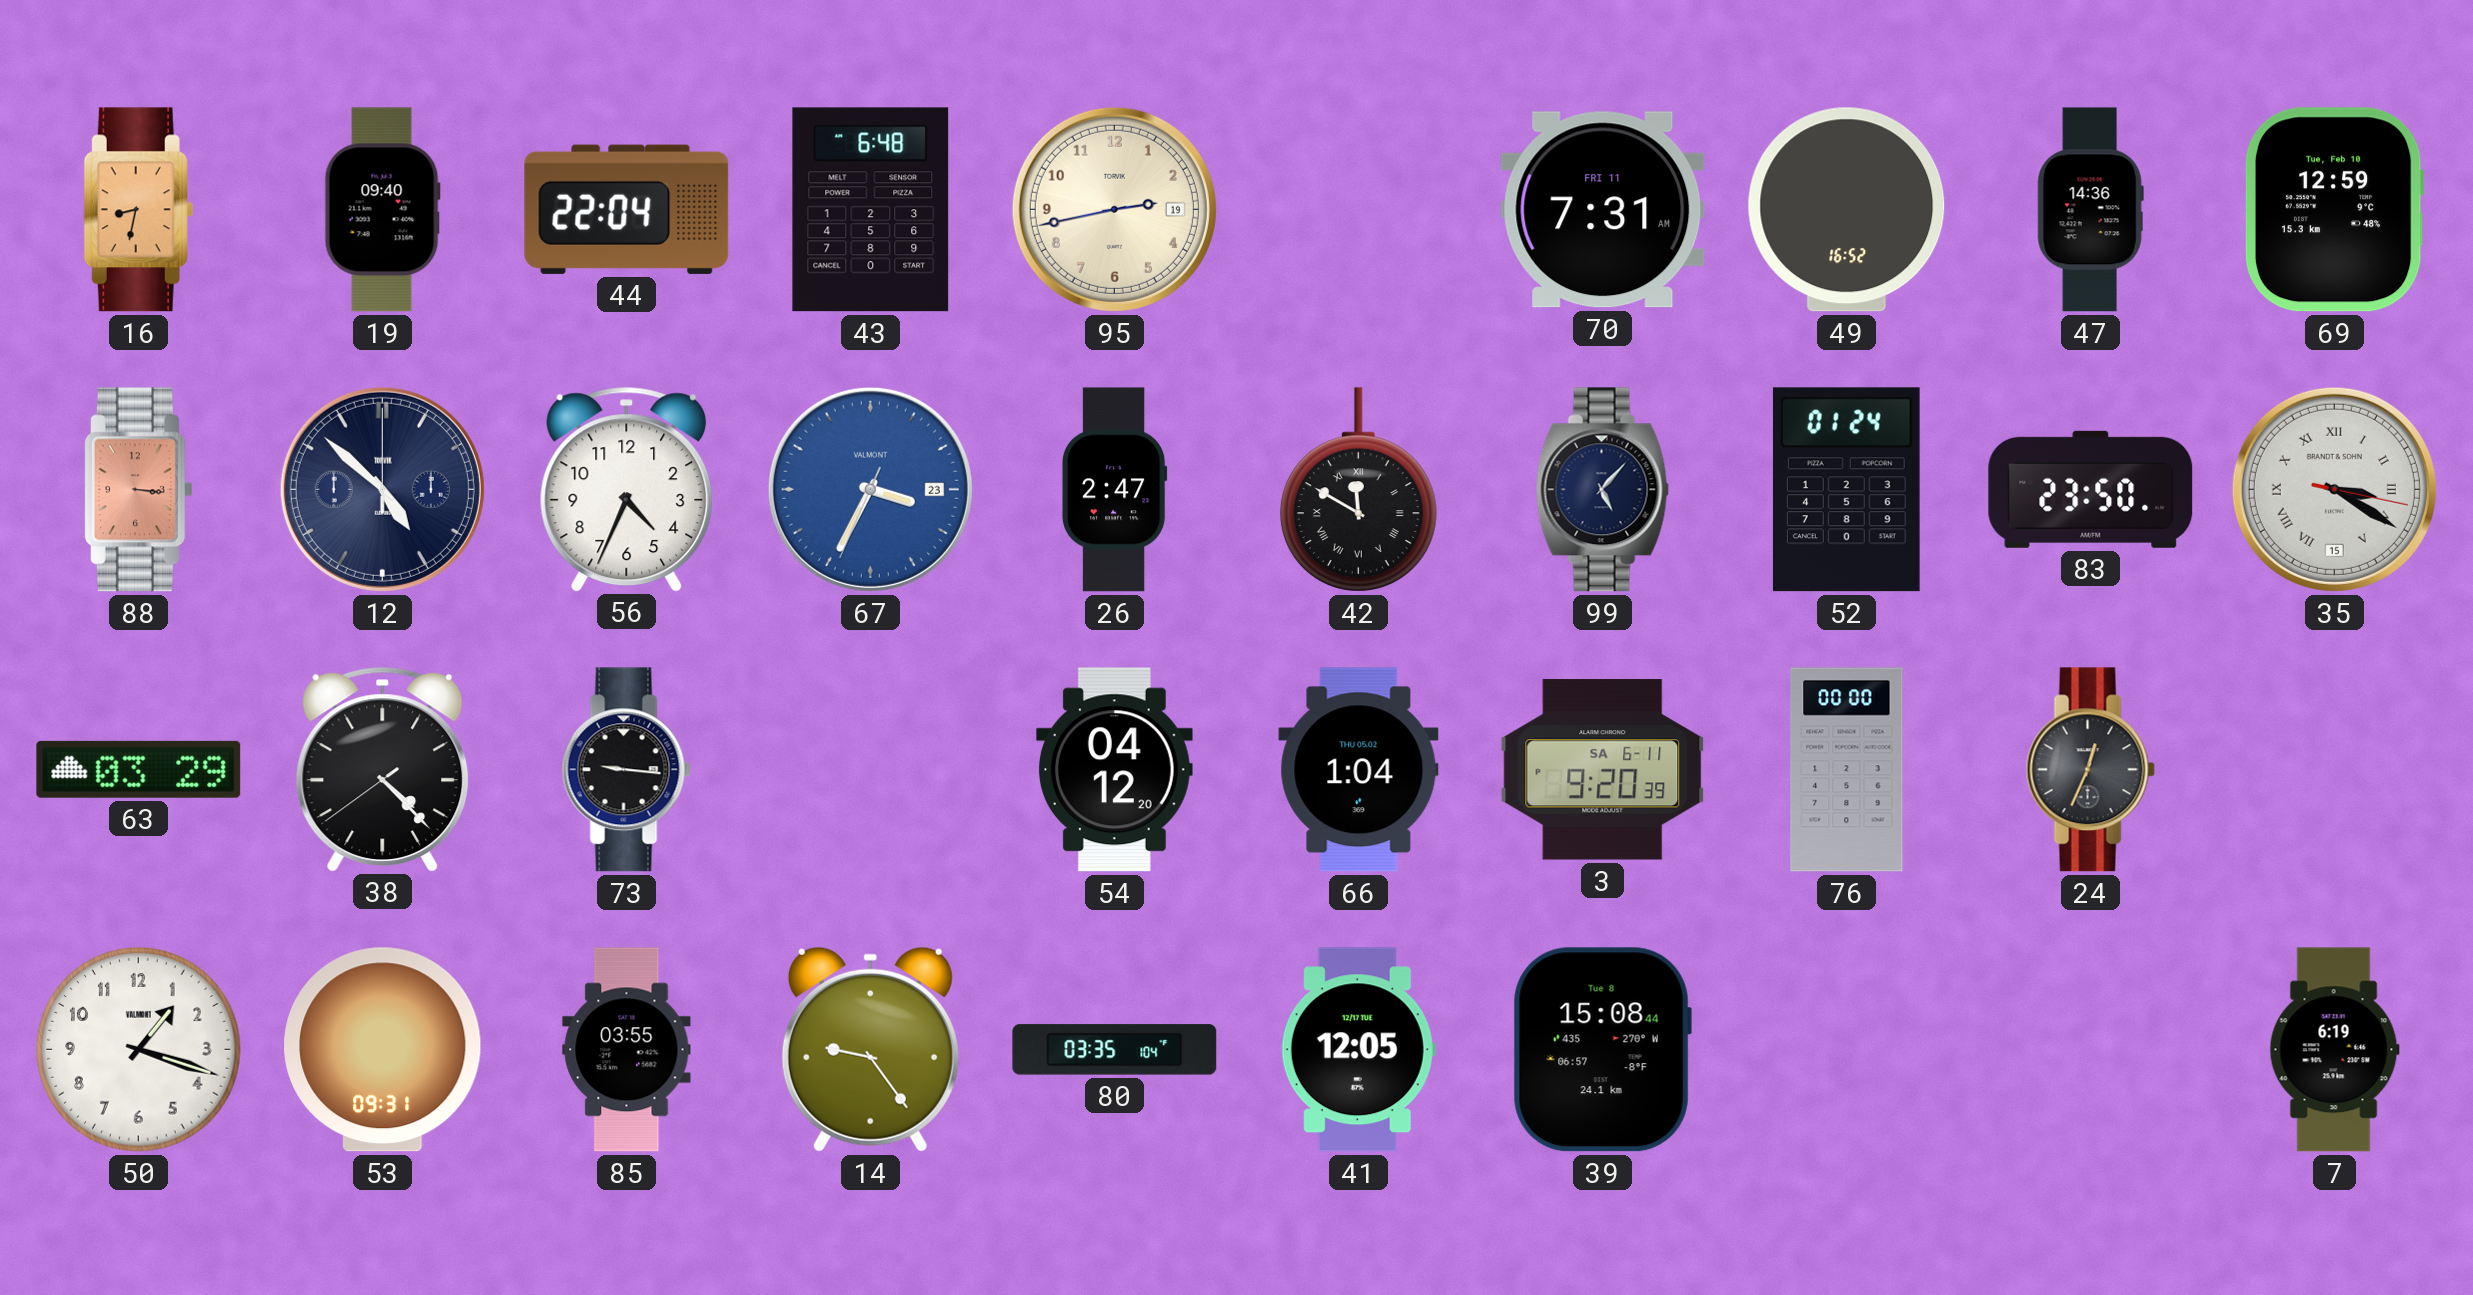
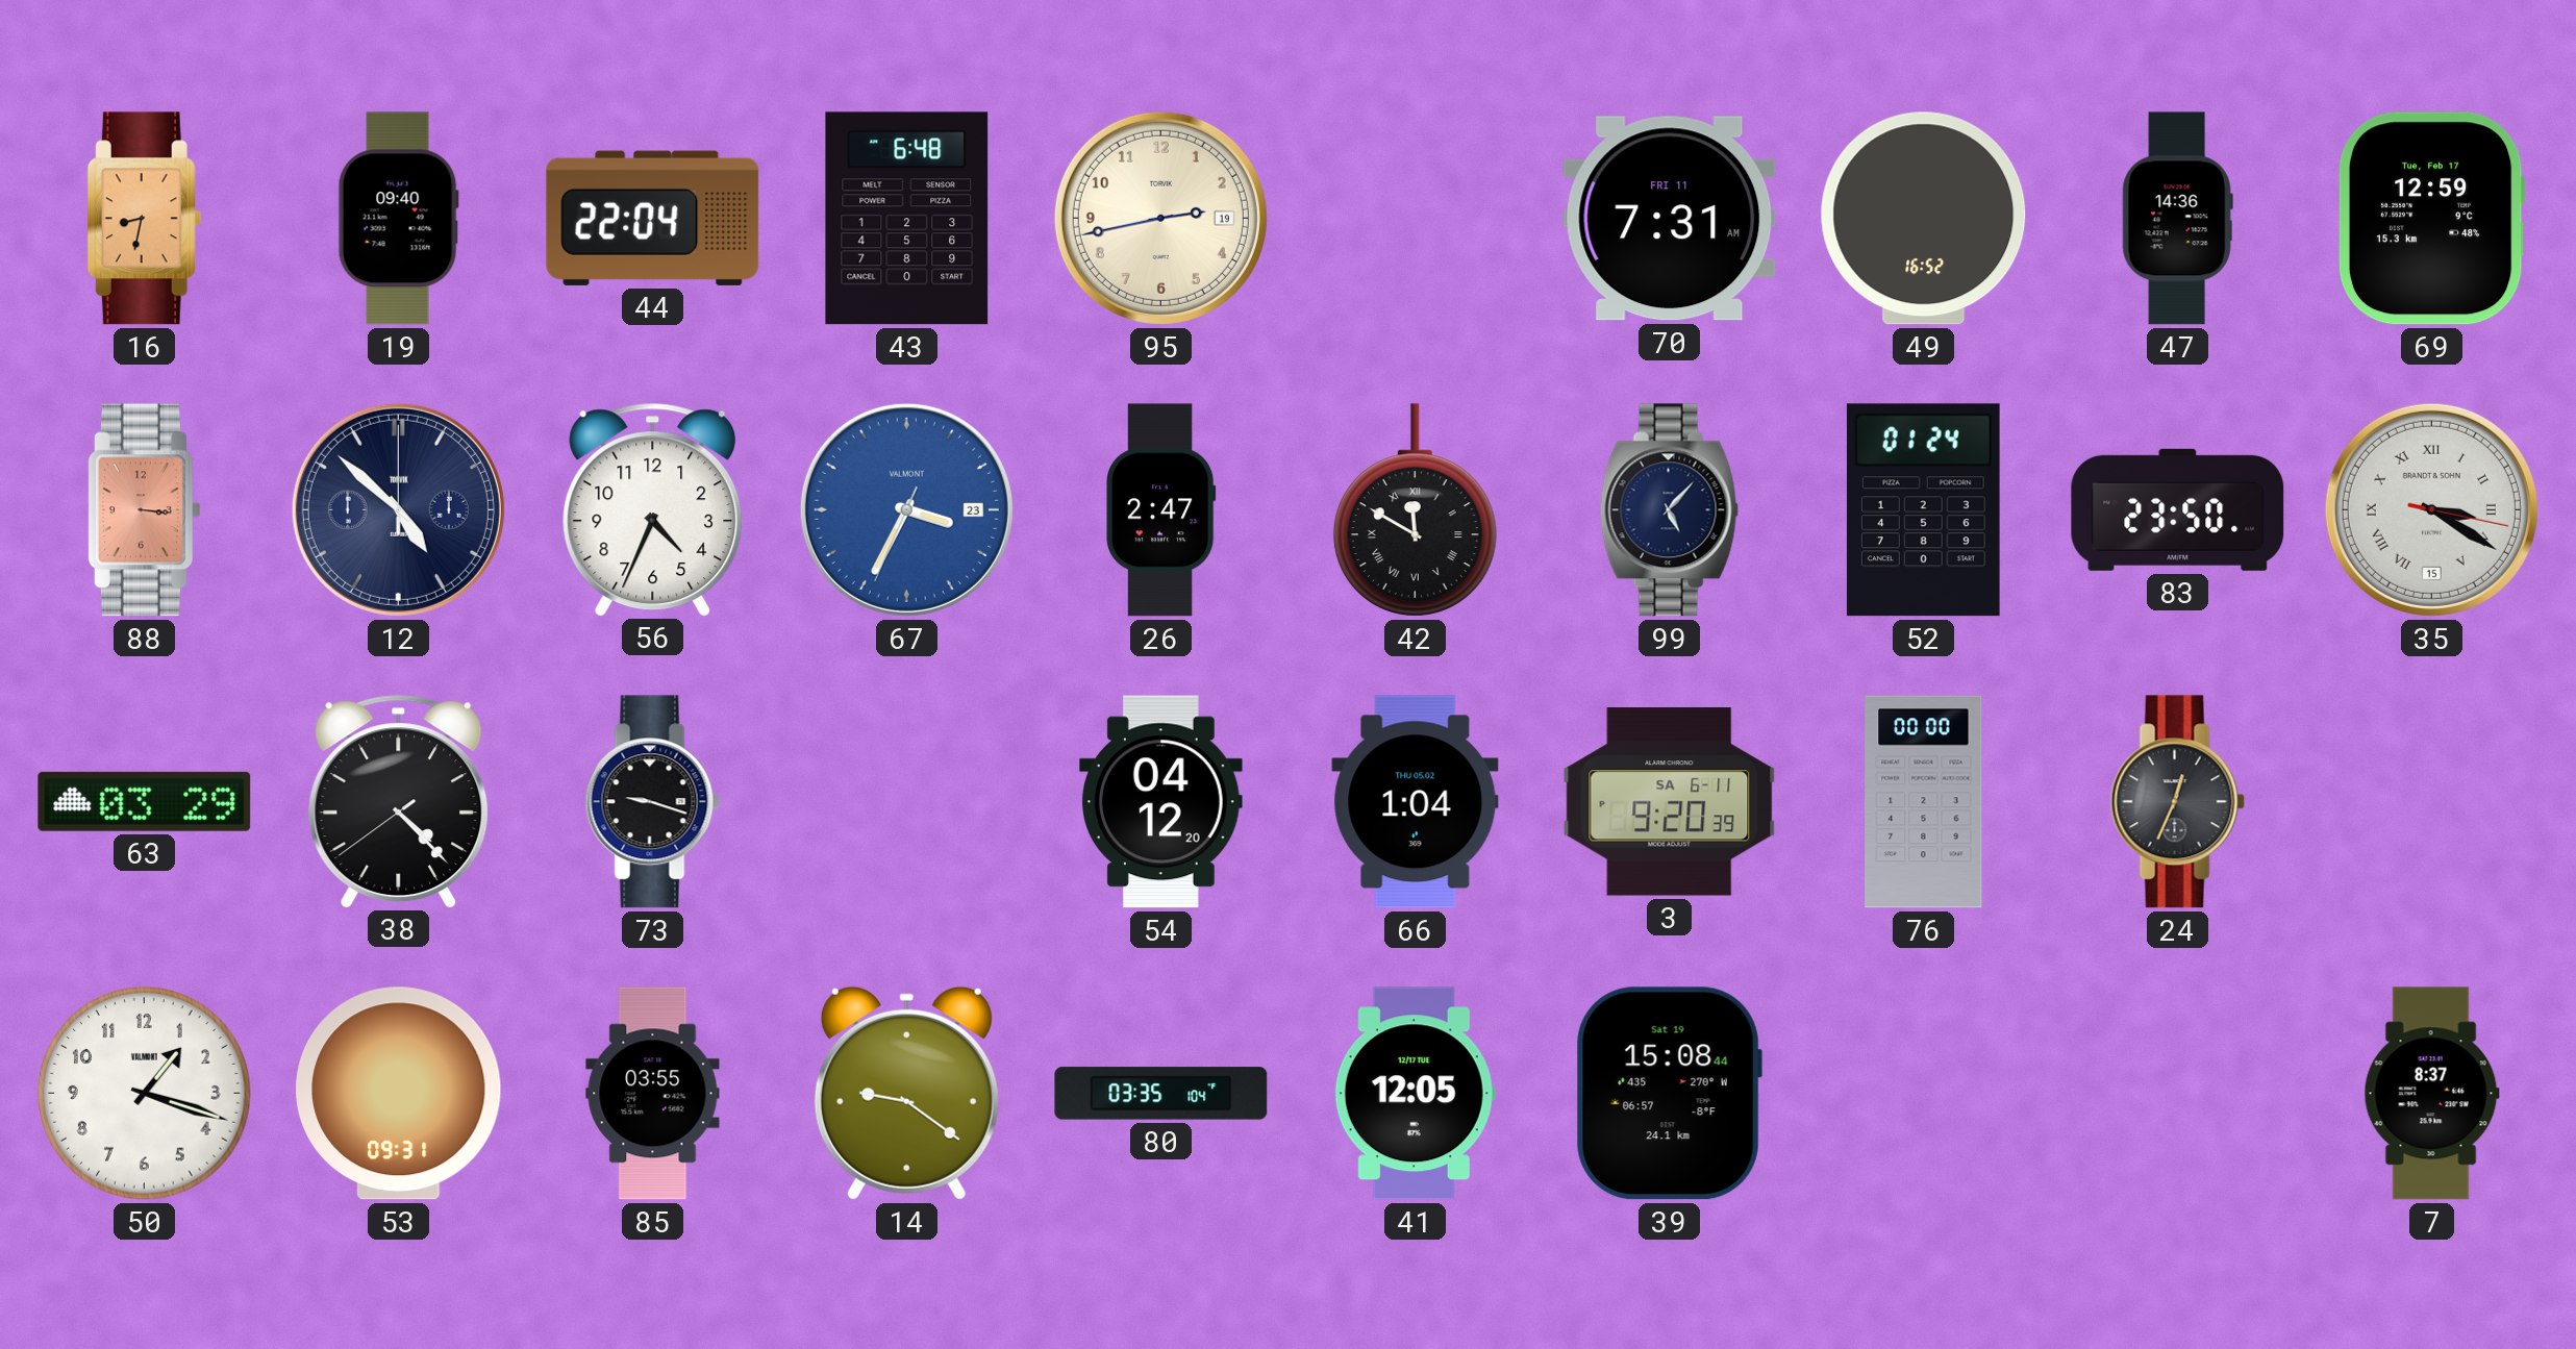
69 date: Tue, Feb 10 -> Tue, Feb 17
73: 9:16 -> 9:18
14: 9:24 -> 9:21
39 date: Tue 8 -> Sat 19
7: 6:19 -> 8:37
